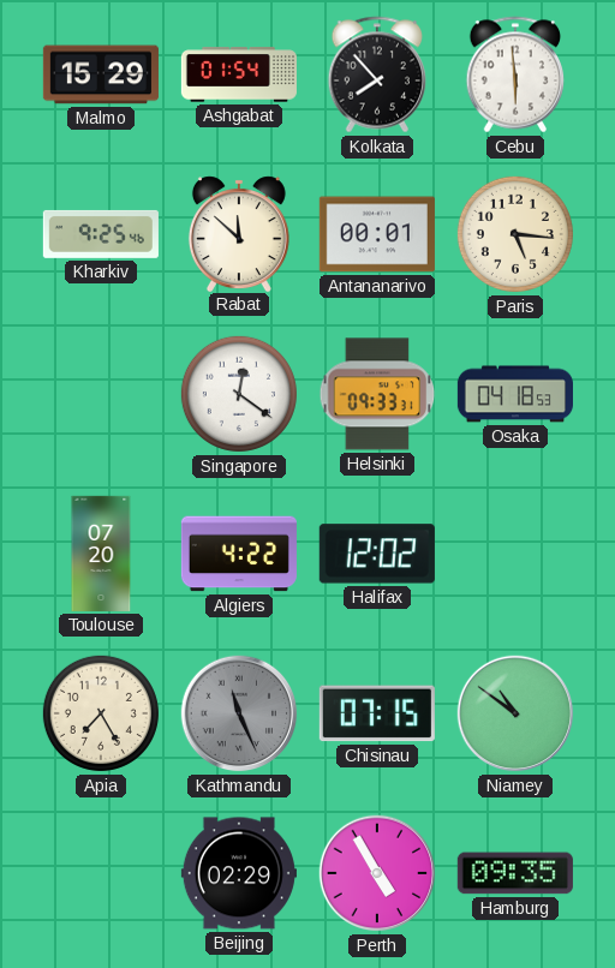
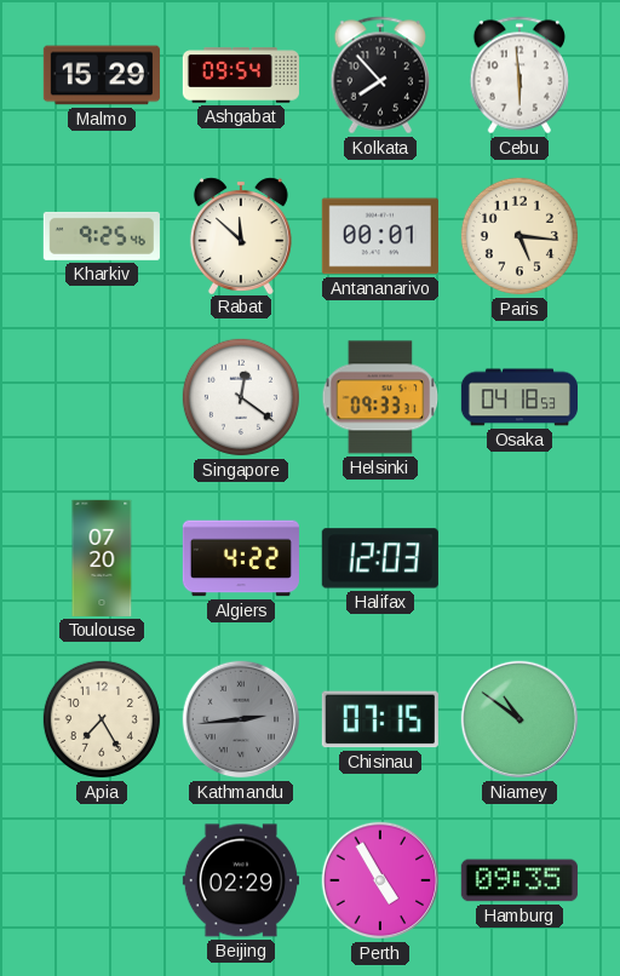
Ashgabat: 01:54 -> 09:54
Halifax: 12:02 -> 12:03
Kathmandu: 11:26 -> 2:44
